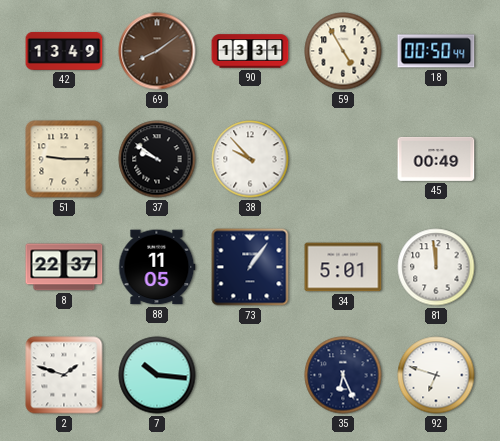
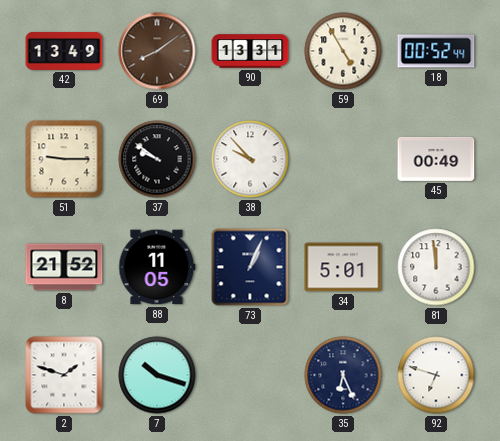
18: 00:50 -> 00:52
8: 22:37 -> 21:52
73: 1:06 -> 1:04
7: 10:16 -> 10:18
